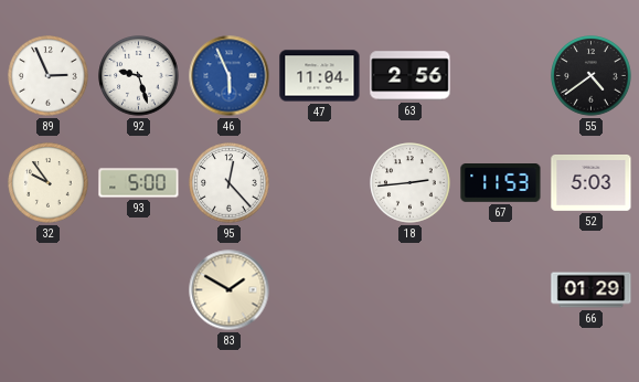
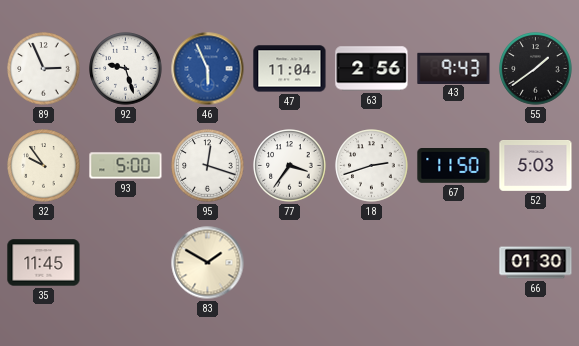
43: none -> 9:43
55: 4:39 -> 1:39
95: 12:23 -> 12:18
77: none -> 3:36
18: 2:44 -> 2:42
67: 11:53 -> 11:50
35: none -> 11:45
66: 01:29 -> 01:30
